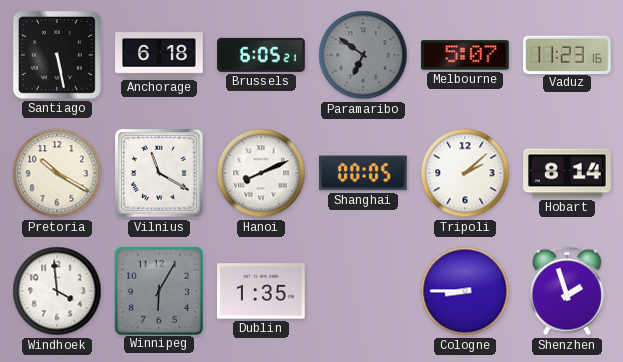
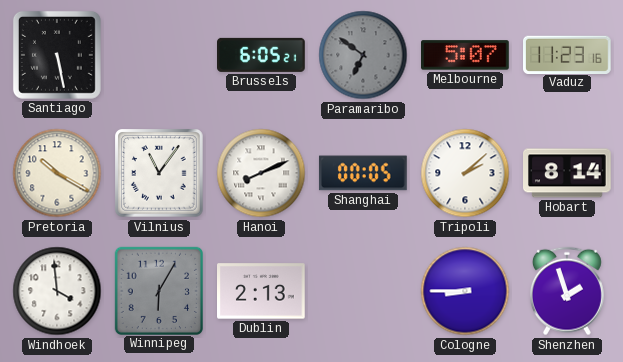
Anchorage: 6:18 -> none
Vilnius: 11:20 -> 11:06
Dublin: 1:35 -> 2:13
